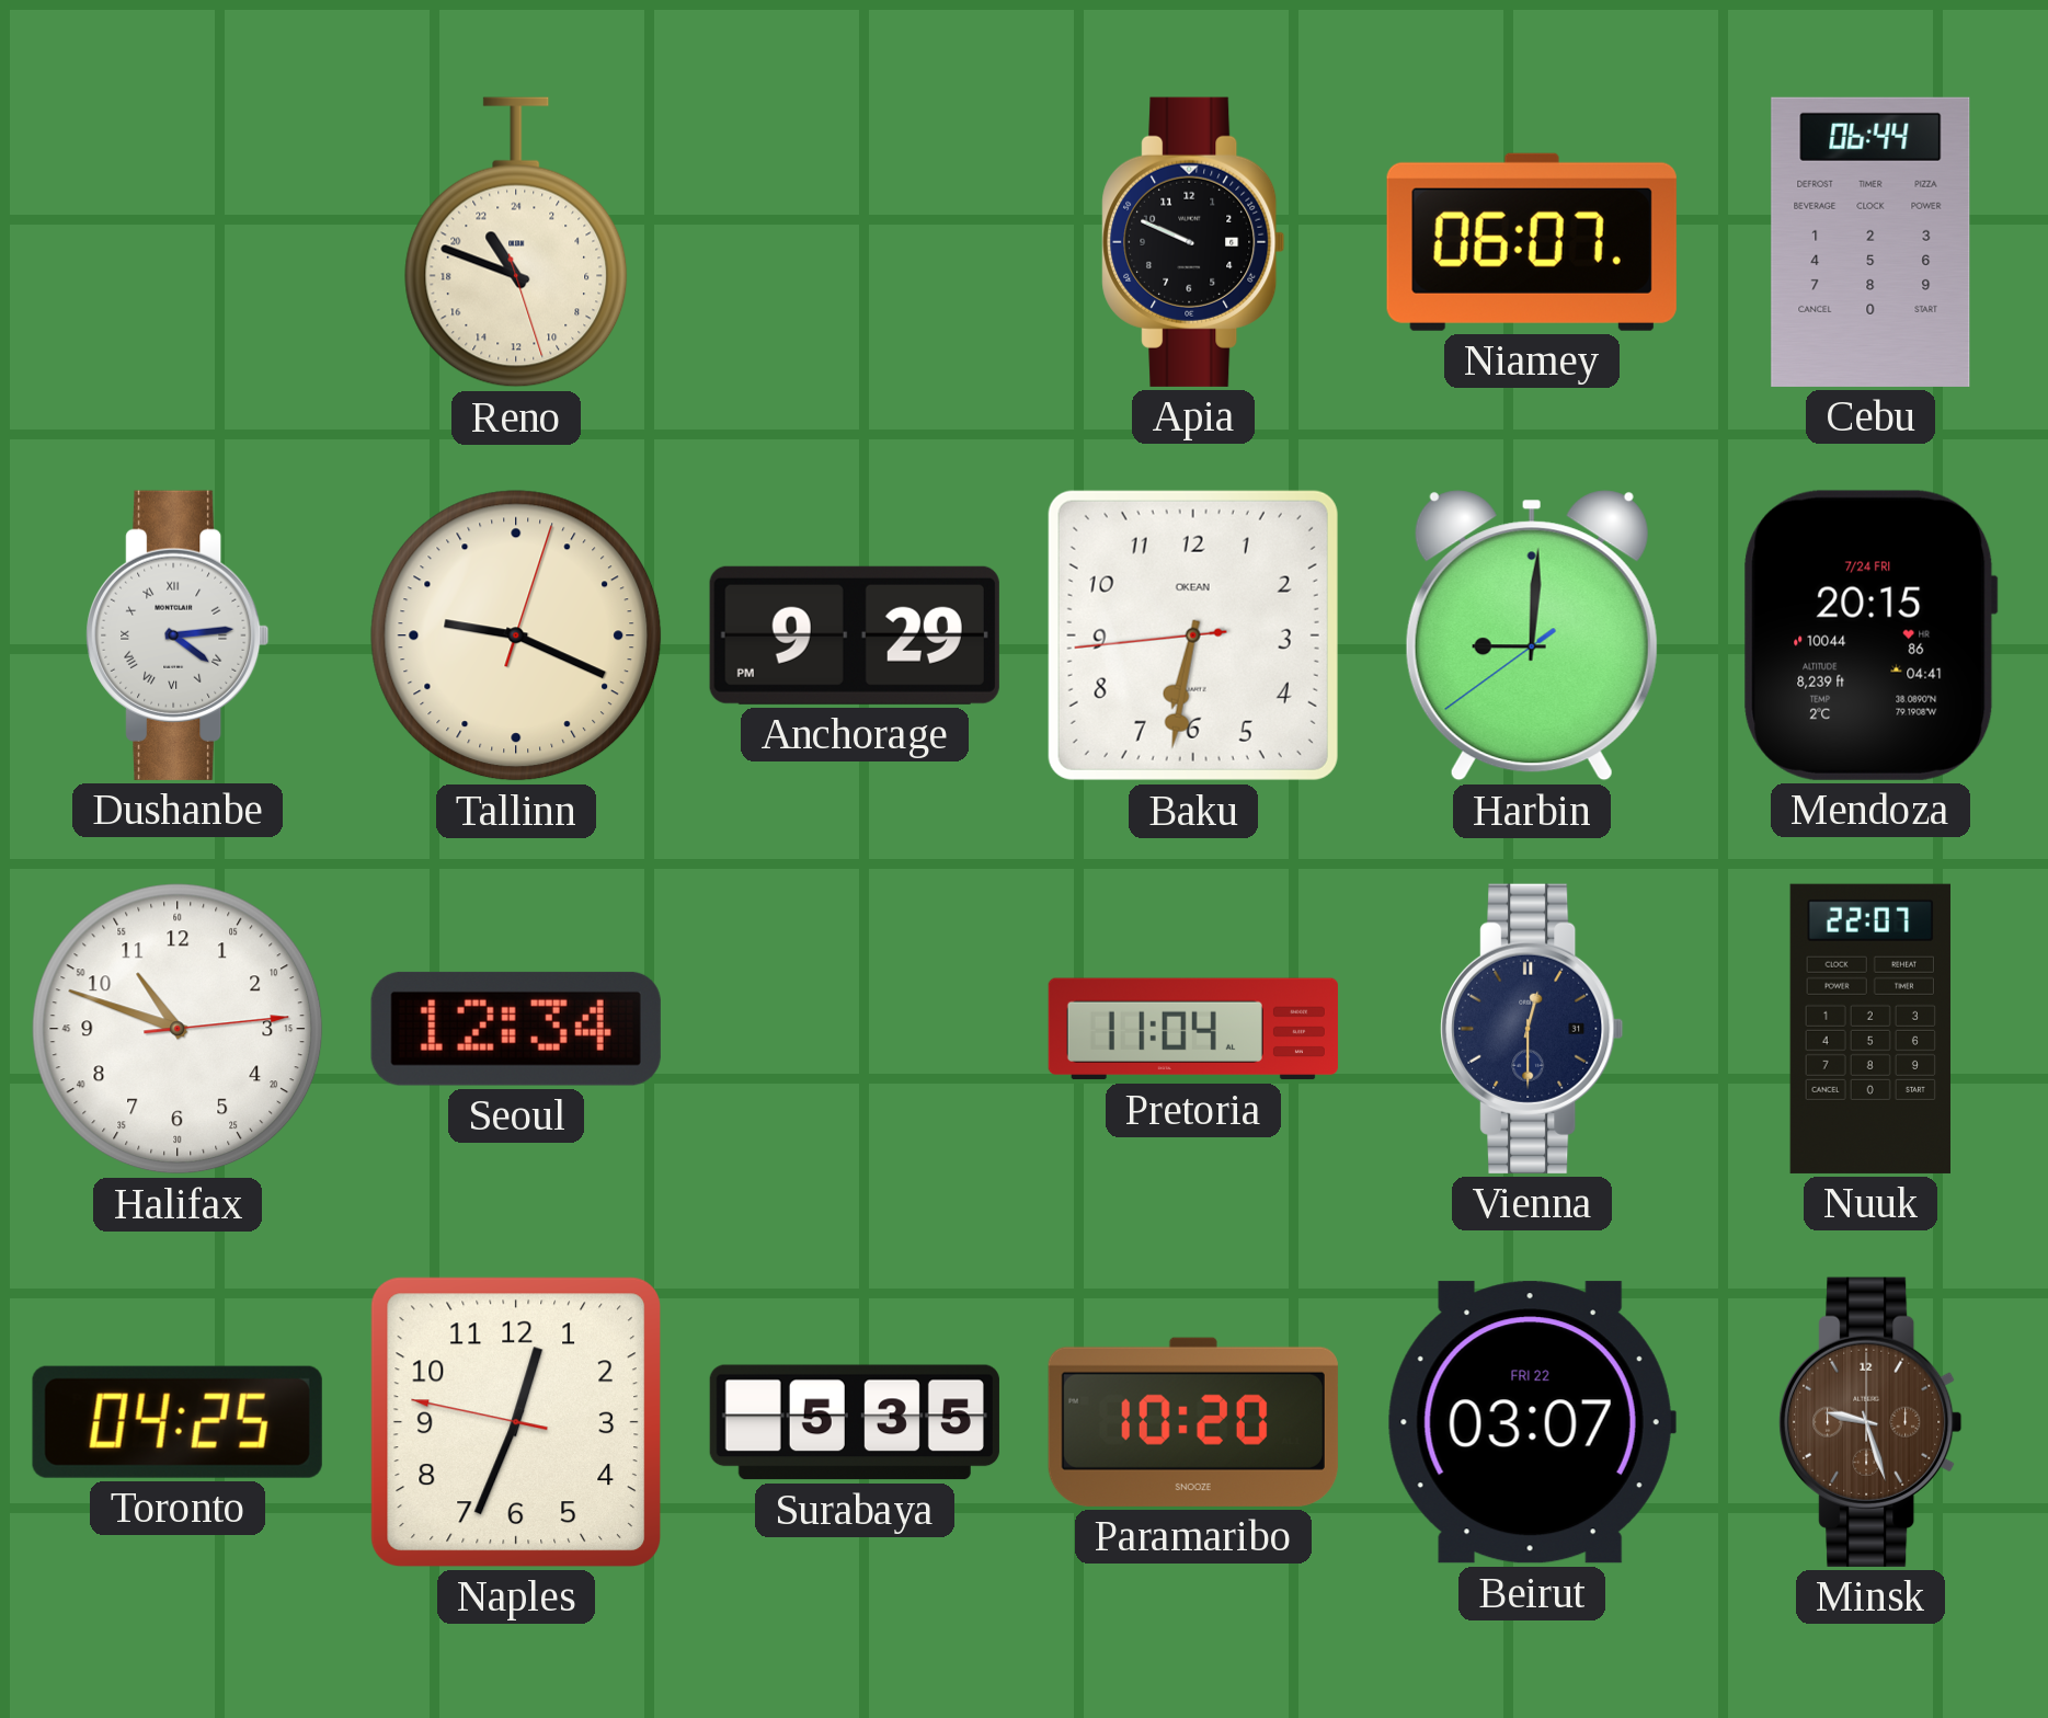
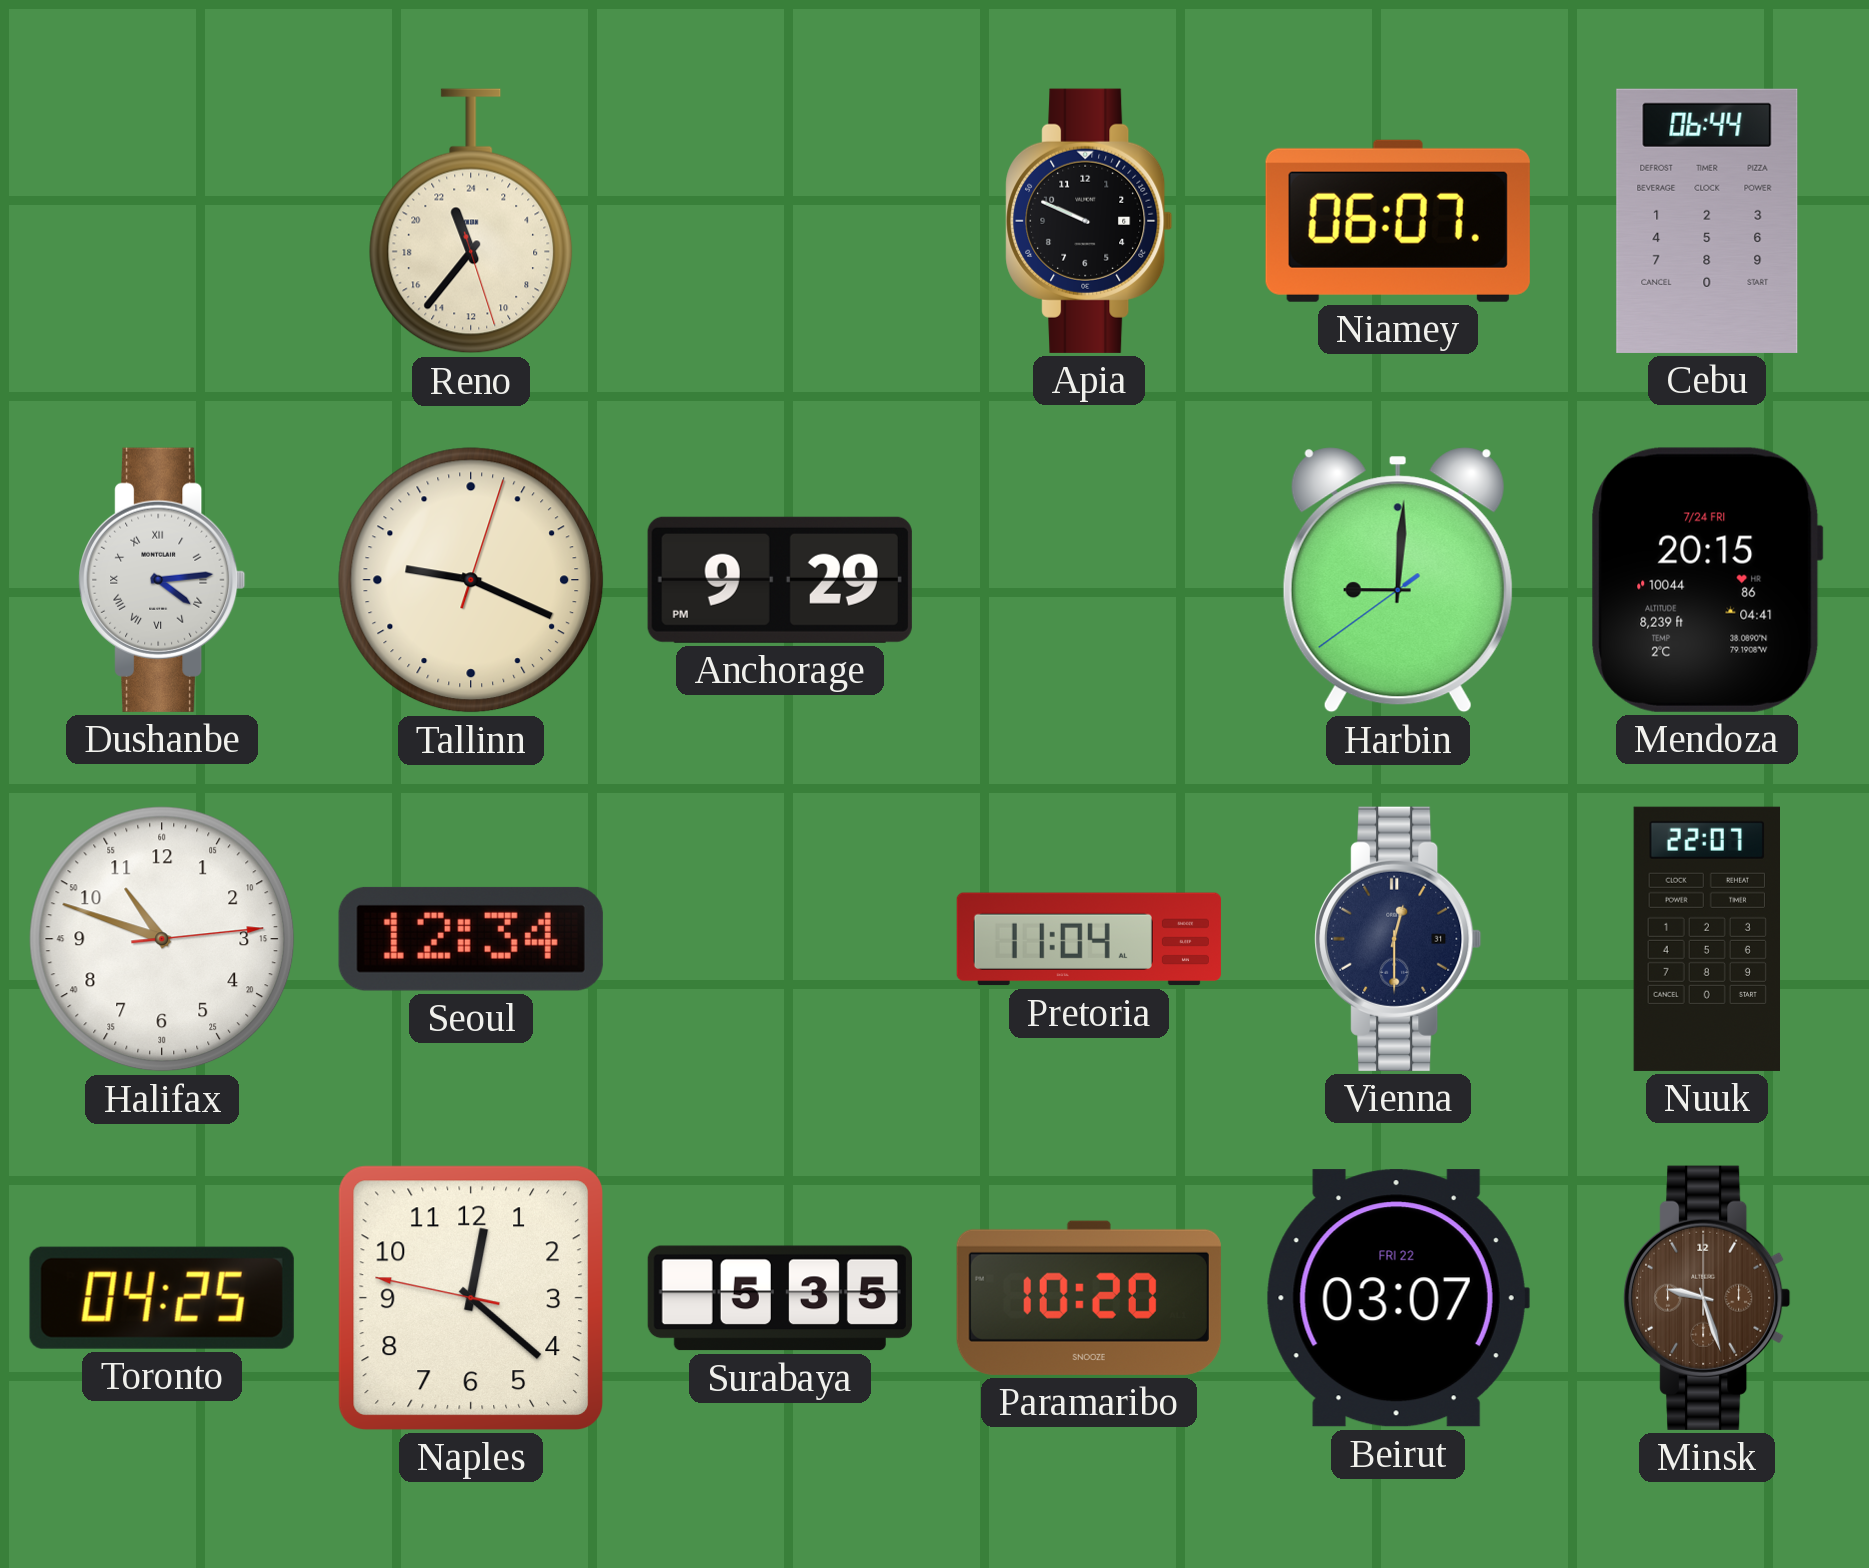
Reno: 21:48 -> 22:36
Baku: 6:31 -> none
Naples: 12:33 -> 12:21
